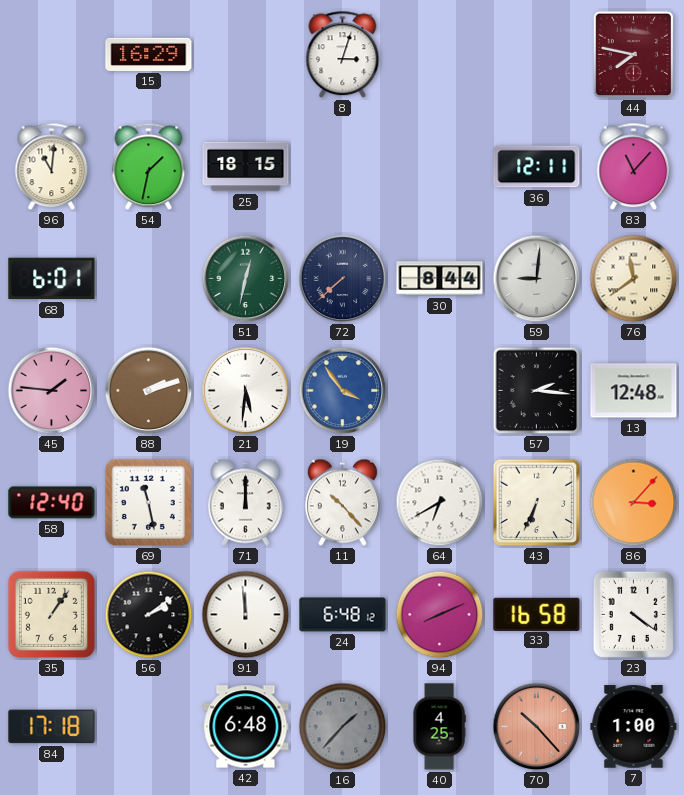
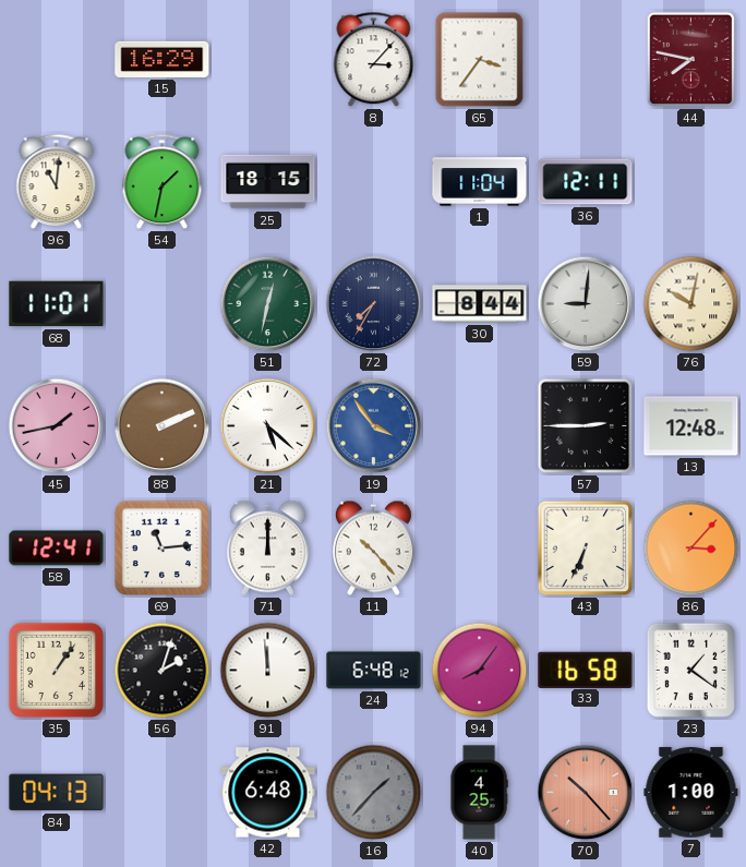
8: 3:03 -> 3:07
65: none -> 3:36
1: none -> 11:04
83: 11:07 -> none
68: 6:01 -> 11:01
72: 7:38 -> 7:35
76: 11:39 -> 10:02
45: 1:46 -> 1:43
88: 2:12 -> 2:11
21: 5:31 -> 5:22
57: 2:16 -> 2:45
58: 12:40 -> 12:41
69: 11:28 -> 11:14
64: 6:40 -> none
56: 2:09 -> 2:03
94: 8:11 -> 8:06
23: 4:21 -> 1:21
84: 17:18 -> 04:13
